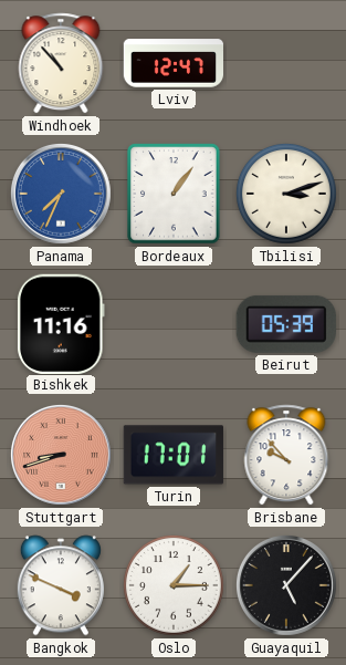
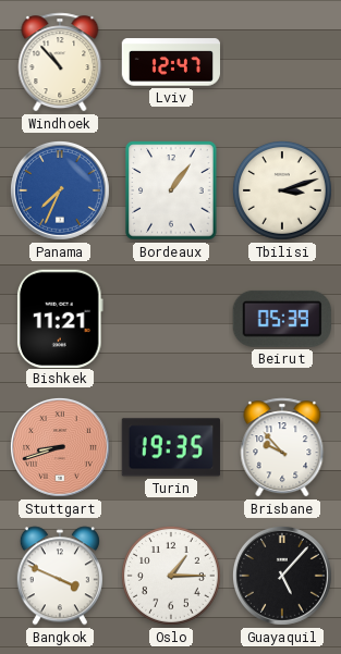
Bishkek: 11:16 -> 11:21
Turin: 17:01 -> 19:35
